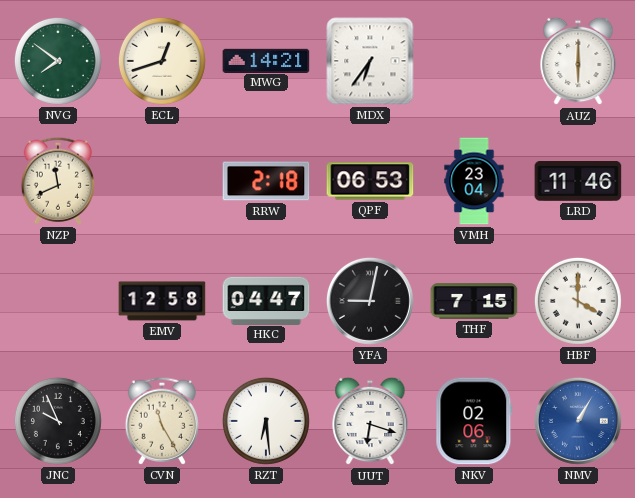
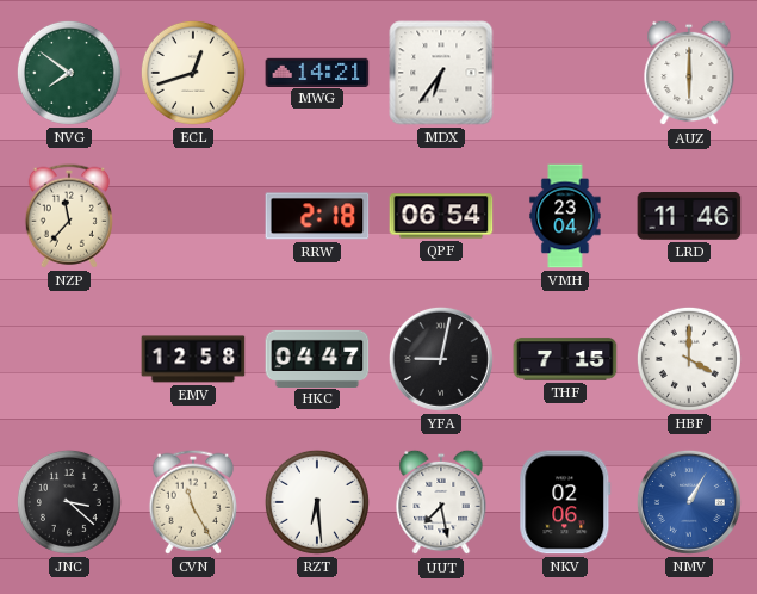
NZP: 11:41 -> 11:37
QPF: 06:53 -> 06:54
JNC: 9:56 -> 3:22
UUT: 6:18 -> 7:28
